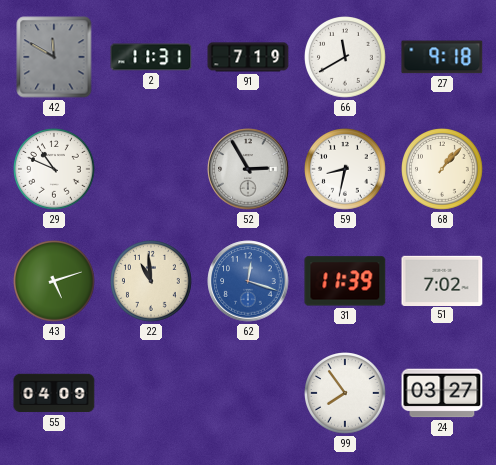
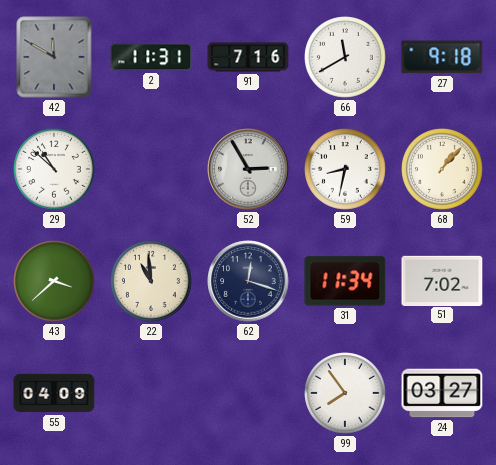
91: 7:19 -> 7:16
29: 10:49 -> 10:52
43: 5:12 -> 3:38
62 dial: blue -> navy
31: 11:39 -> 11:34
